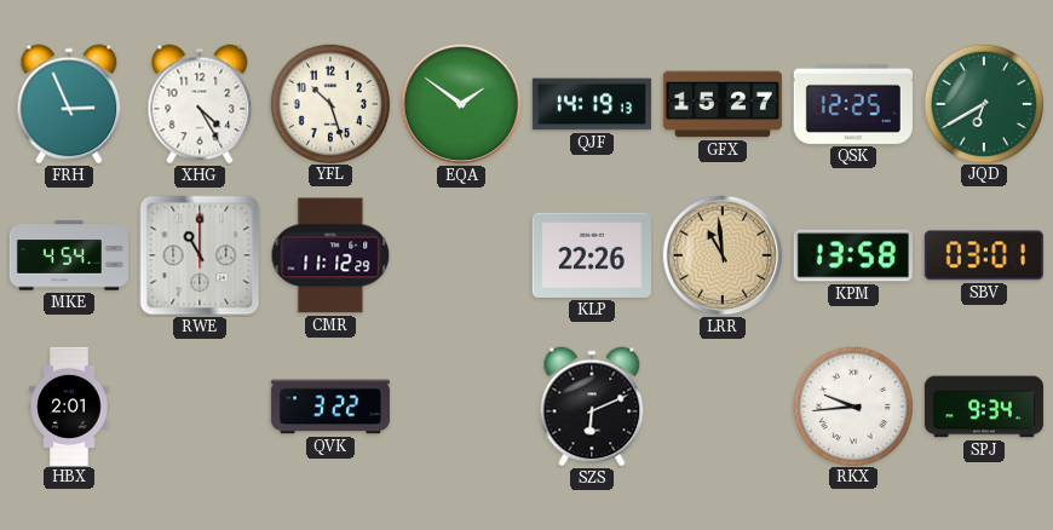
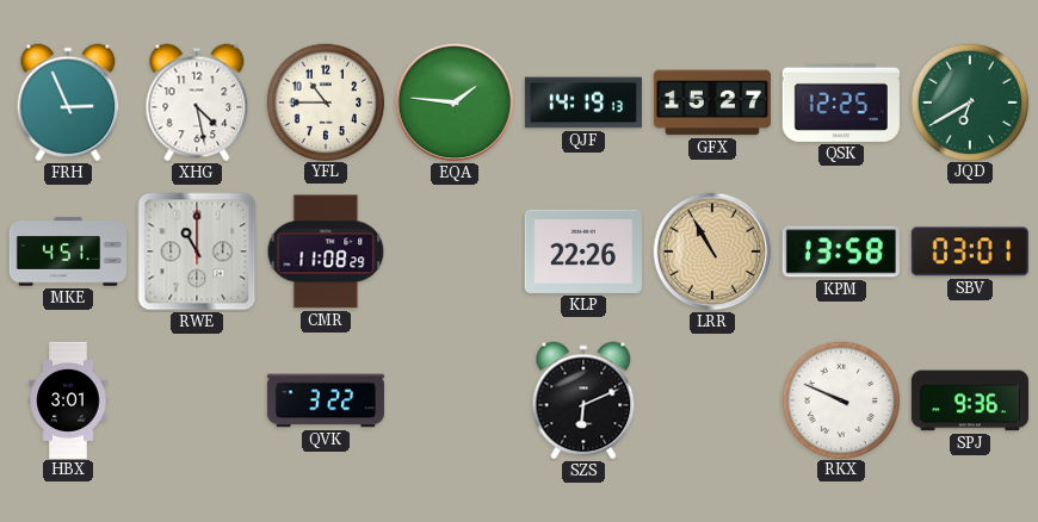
XHG: 4:25 -> 4:28
YFL: 10:27 -> 10:45
EQA: 1:51 -> 1:46
MKE: 4:54 -> 4:51
CMR: 11:12 -> 11:08
LRR: 10:59 -> 10:55
HBX: 2:01 -> 3:01
RKX: 9:44 -> 9:49
SPJ: 9:34 -> 9:36
